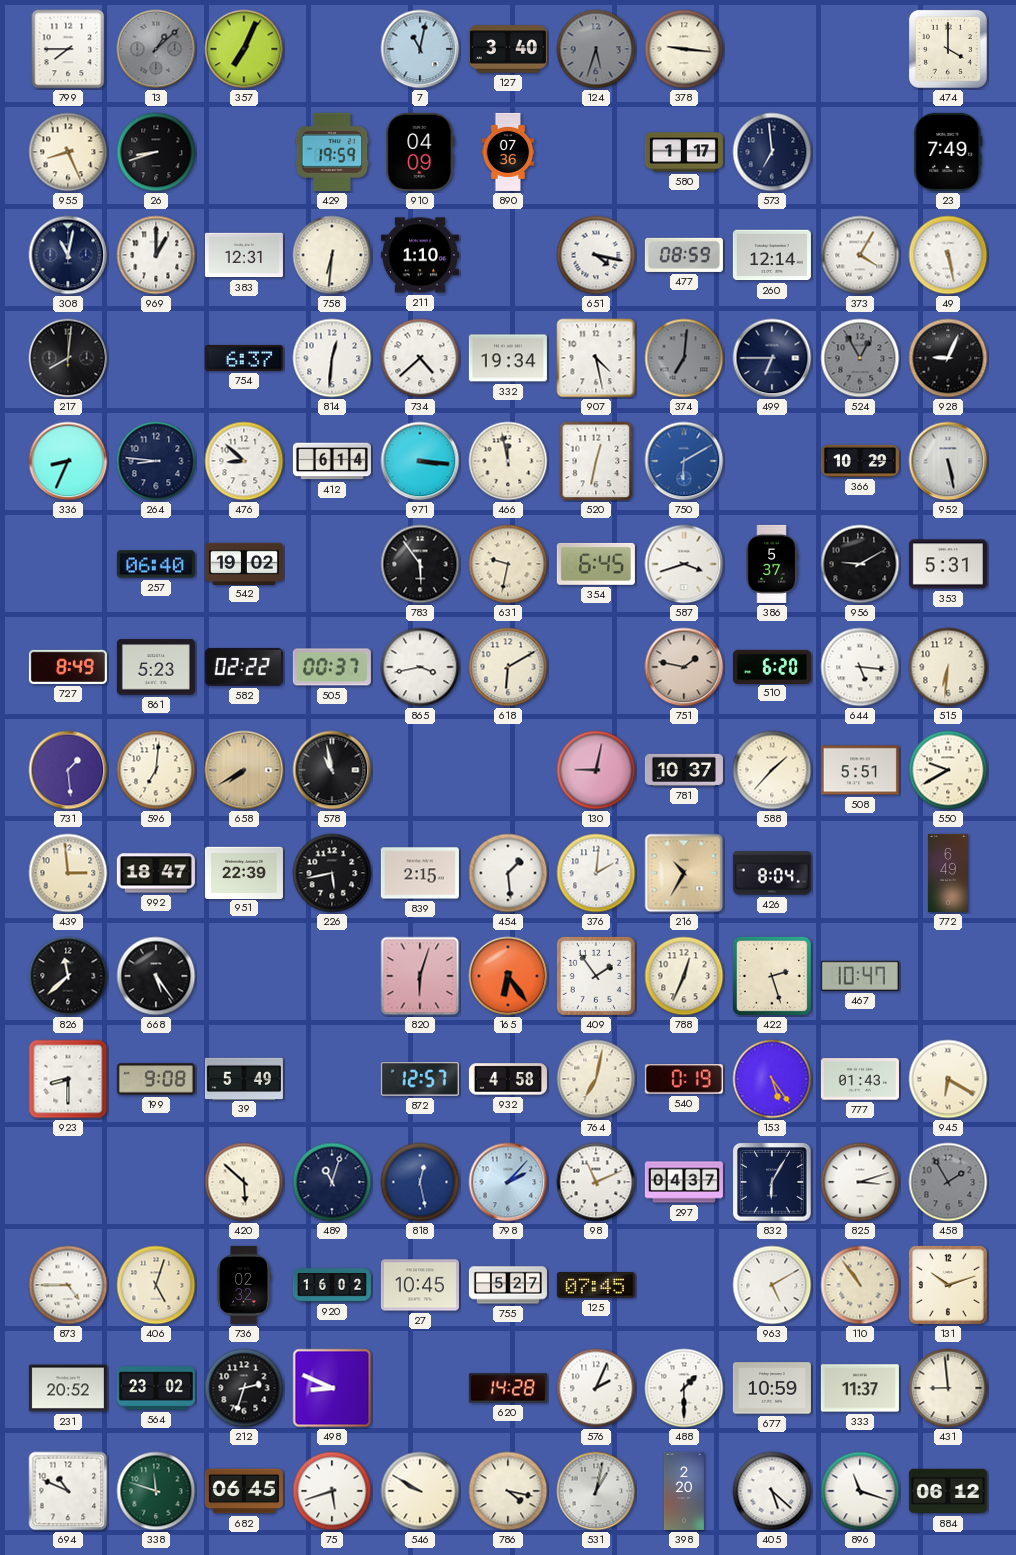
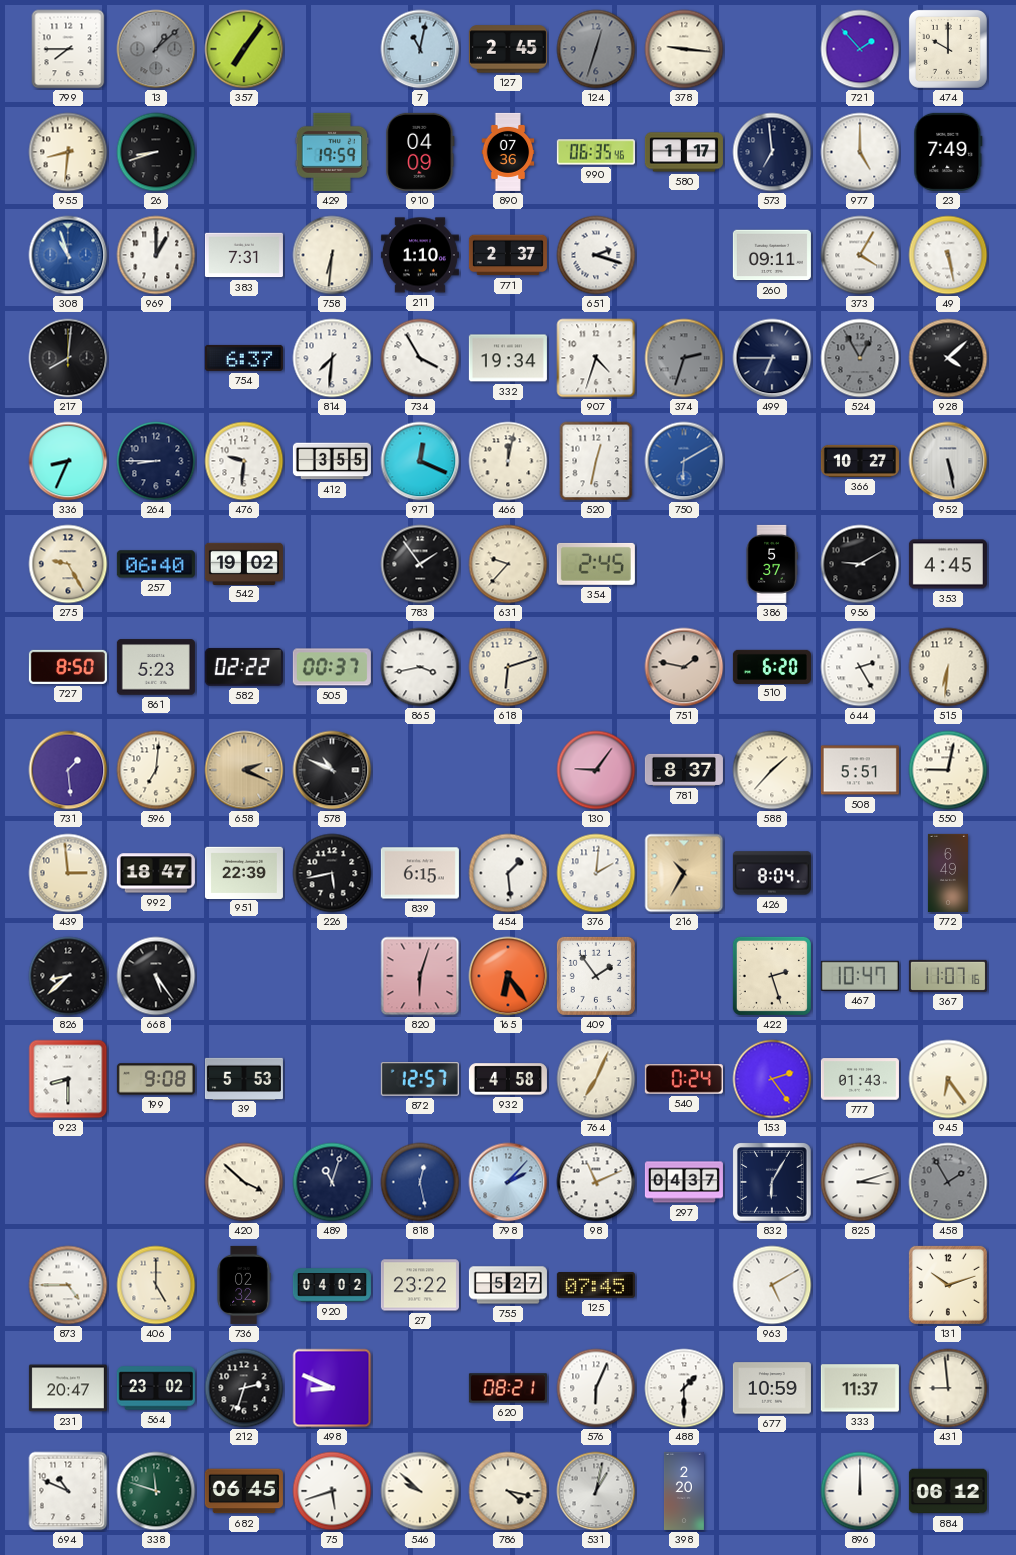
357: 7:04 -> 7:06
127: 3:40 -> 2:45
124: 5:33 -> 12:33
721: none -> 1:53
474: 4:00 -> 10:00
955: 8:26 -> 8:31
990: none -> 06:35
977: none -> 5:00
308: 11:02 -> 10:57
308 dial: navy -> blue
383: 12:31 -> 7:31
771: none -> 2:37
651: 4:17 -> 2:18
477: 08:59 -> none
260: 12:14 -> 09:11
814: 12:31 -> 7:31
734: 4:38 -> 3:55
907: 4:28 -> 4:33
374: 7:01 -> 2:33
928: 9:04 -> 4:08
264: 8:46 -> 8:45
476: 8:52 -> 9:31
412: 6:14 -> 3:55
971: 3:16 -> 12:19
466: 11:58 -> 12:02
366: 10:29 -> 10:27
275: none -> 9:25
783: 5:54 -> 1:54
631: 9:32 -> 9:37
354: 6:45 -> 2:45
587: 3:42 -> none
353: 5:31 -> 4:45
727: 8:49 -> 8:50
618: 6:10 -> 6:12
644: 5:16 -> 2:25
658: 7:40 -> 2:19
578: 10:58 -> 10:49
130: 9:02 -> 9:06
781: 10:37 -> 8:37
550: 9:40 -> 9:02
839: 2:15 -> 6:15
826: 11:38 -> 8:38
788: 12:34 -> none
367: none -> 11:07
39: 5:49 -> 5:53
764: 7:02 -> 7:04
540: 0:19 -> 0:24
153: 5:24 -> 2:24
945: 6:20 -> 6:24
420: 5:52 -> 3:52
406: 5:03 -> 5:00
920: 16:02 -> 04:02
27: 10:45 -> 23:22
110: 10:54 -> none
231: 20:52 -> 20:47
620: 14:28 -> 08:21
576: 2:04 -> 6:04
546: 9:50 -> 9:52
405: 5:22 -> none
896: 11:18 -> 12:00
